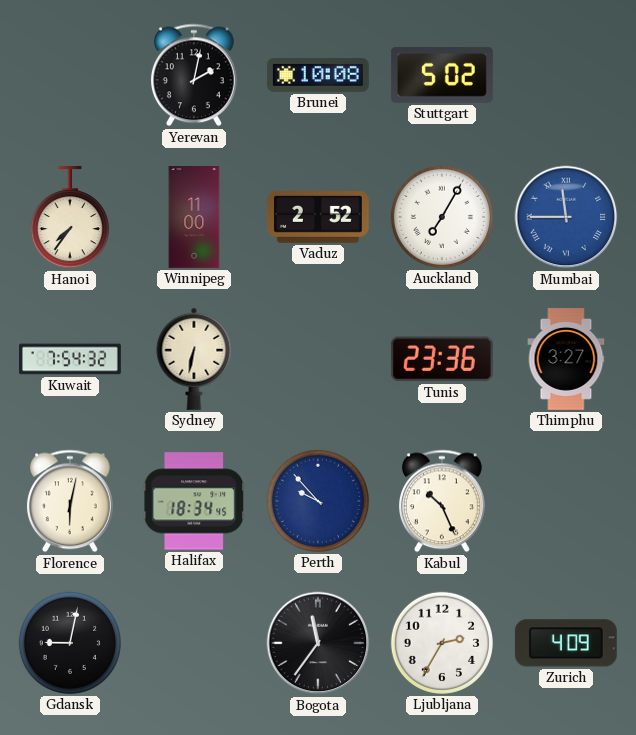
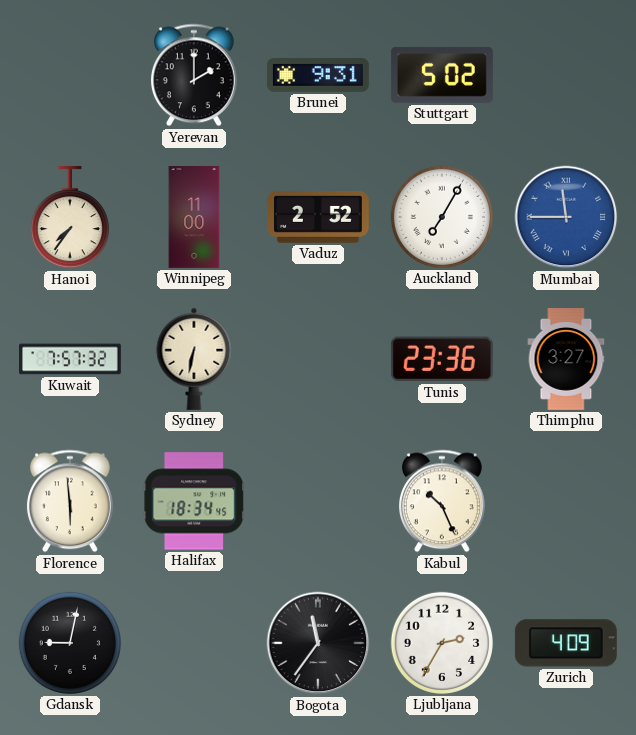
Yerevan: 2:02 -> 2:00
Brunei: 10:08 -> 9:31
Kuwait: 7:54 -> 7:57
Florence: 6:02 -> 5:59
Perth: 9:53 -> none
